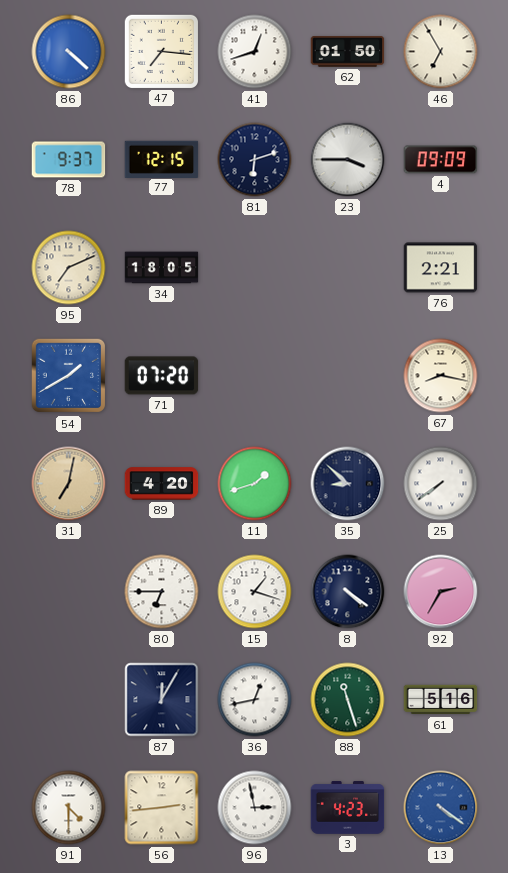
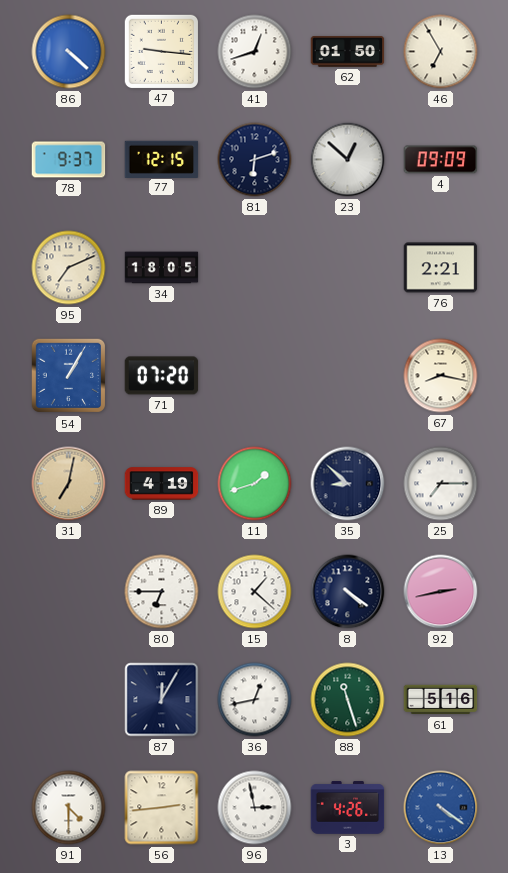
47: 7:16 -> 9:16
23: 3:45 -> 12:52
54: 1:40 -> 1:05
89: 4:20 -> 4:19
25: 7:39 -> 7:15
15: 1:18 -> 1:22
92: 2:35 -> 2:43
3: 4:23 -> 4:26
